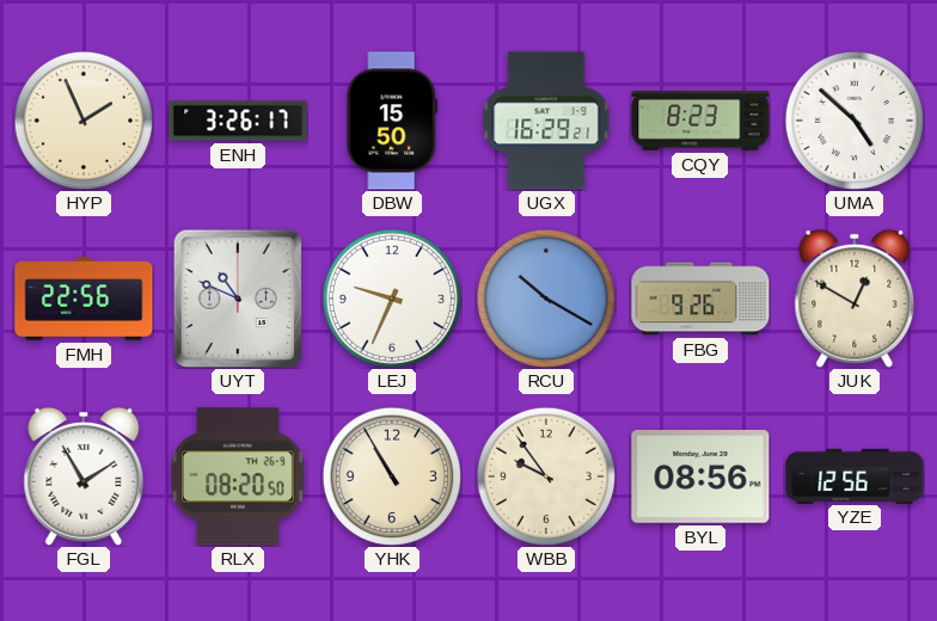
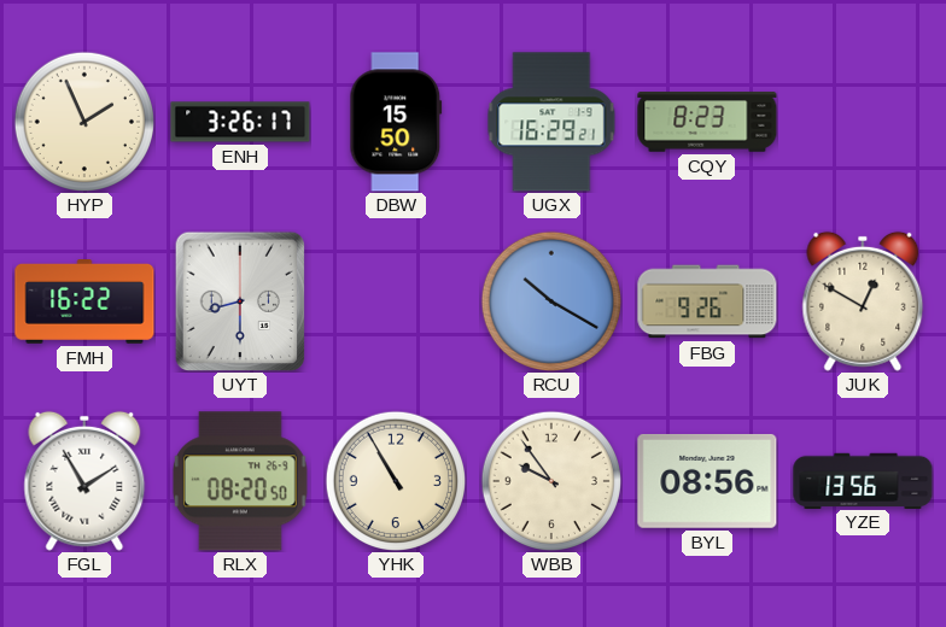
UMA: 4:52 -> none
FMH: 22:56 -> 16:22
UYT: 10:49 -> 8:30
LEJ: 9:34 -> none
YZE: 12:56 -> 13:56
